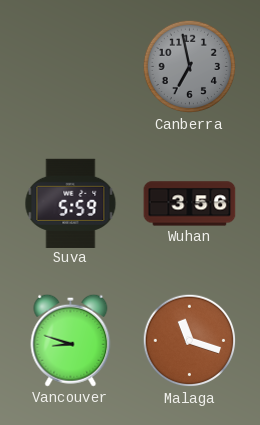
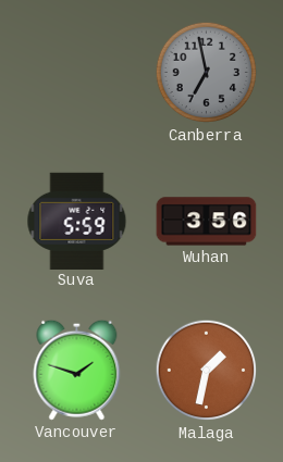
Vancouver: 8:48 -> 1:48
Malaga: 11:18 -> 1:32
